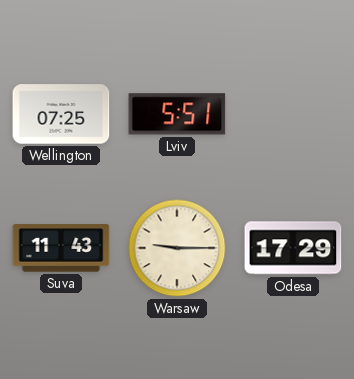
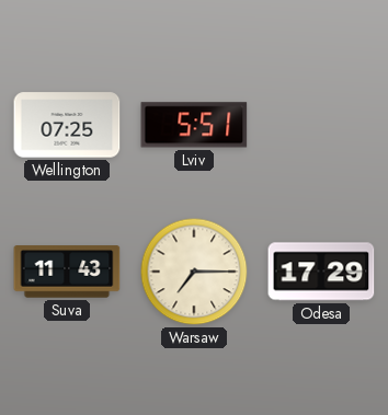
Warsaw: 9:15 -> 7:15
